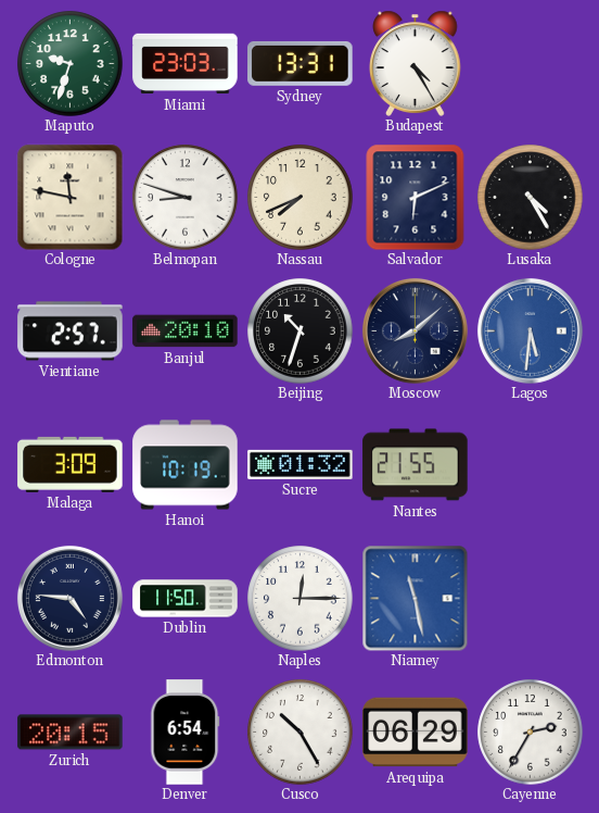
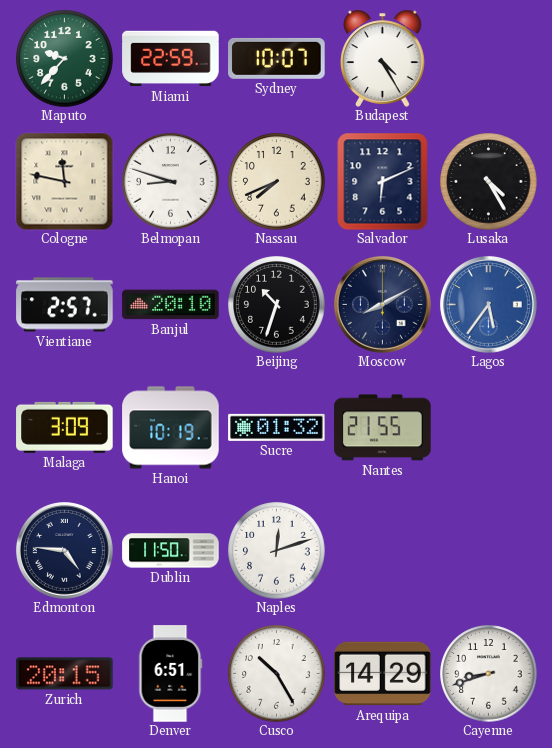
Maputo: 9:33 -> 9:37
Miami: 23:03 -> 22:59
Sydney: 13:31 -> 10:07
Moscow: 8:08 -> 8:10
Lagos: 5:31 -> 5:36
Naples: 12:15 -> 12:12
Niamey: 11:28 -> none
Denver: 6:54 -> 6:51
Arequipa: 06:29 -> 14:29
Cayenne: 2:35 -> 8:42
